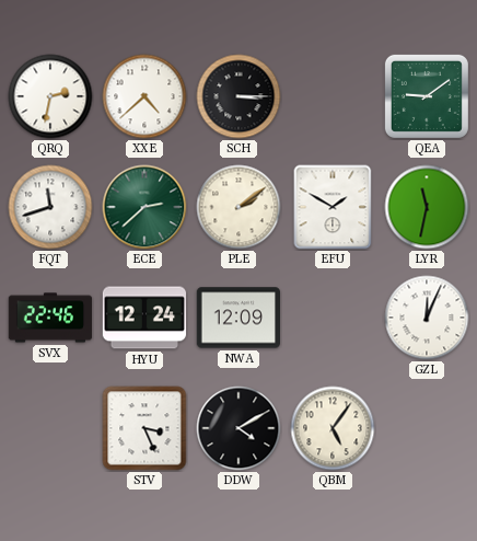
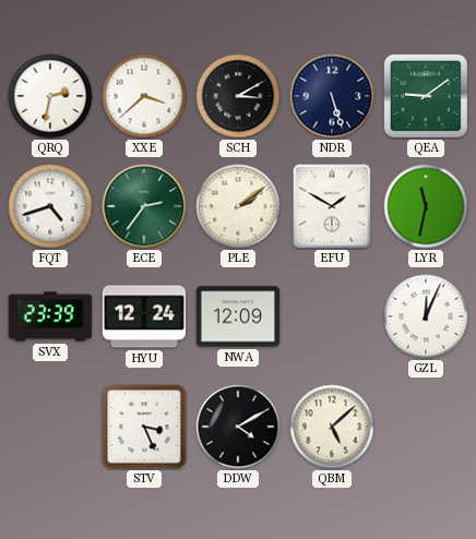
XXE: 4:38 -> 3:38
SCH: 3:15 -> 3:10
NDR: none -> 5:27
FQT: 11:42 -> 4:42
ECE: 2:38 -> 2:36
SVX: 22:46 -> 23:39
QBM: 5:06 -> 5:08
